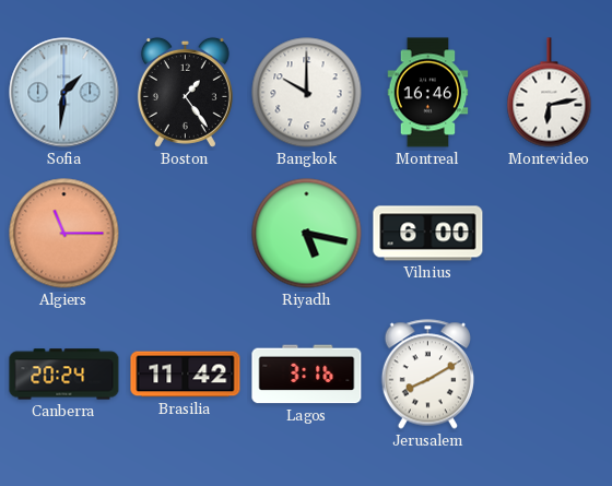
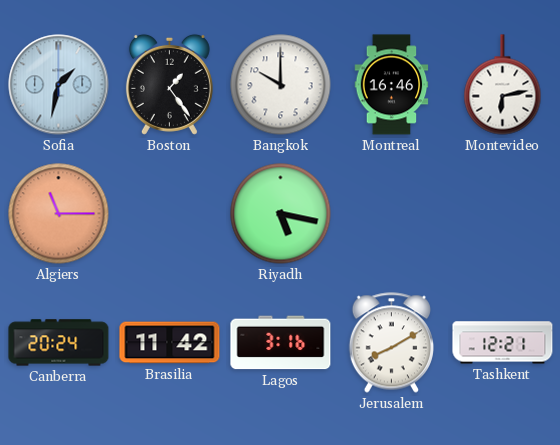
Sofia: 1:31 -> 1:32
Vilnius: 6:00 -> none
Tashkent: none -> 12:21
